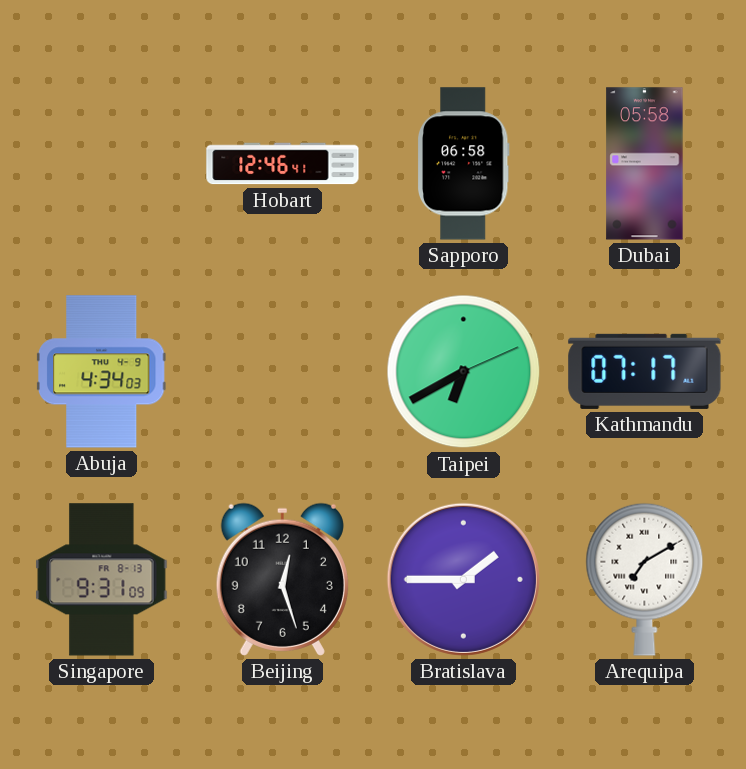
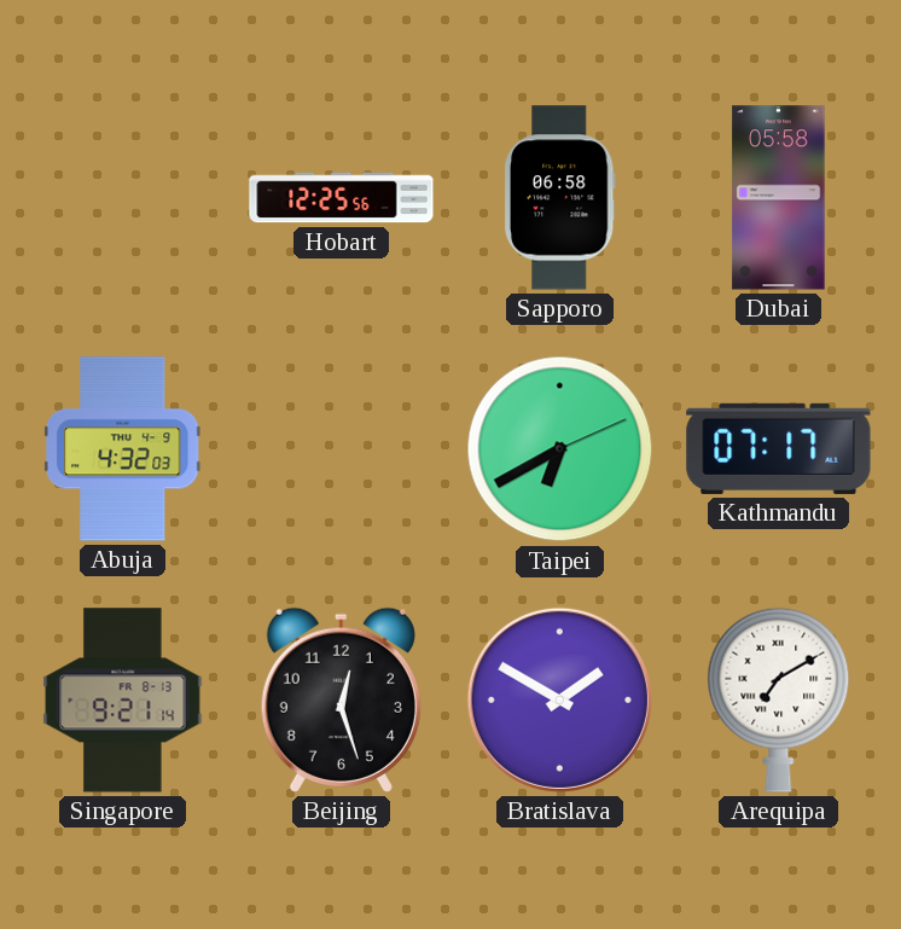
Hobart: 12:46 -> 12:25
Abuja: 4:34 -> 4:32
Singapore: 9:31 -> 9:21
Bratislava: 1:45 -> 1:50
